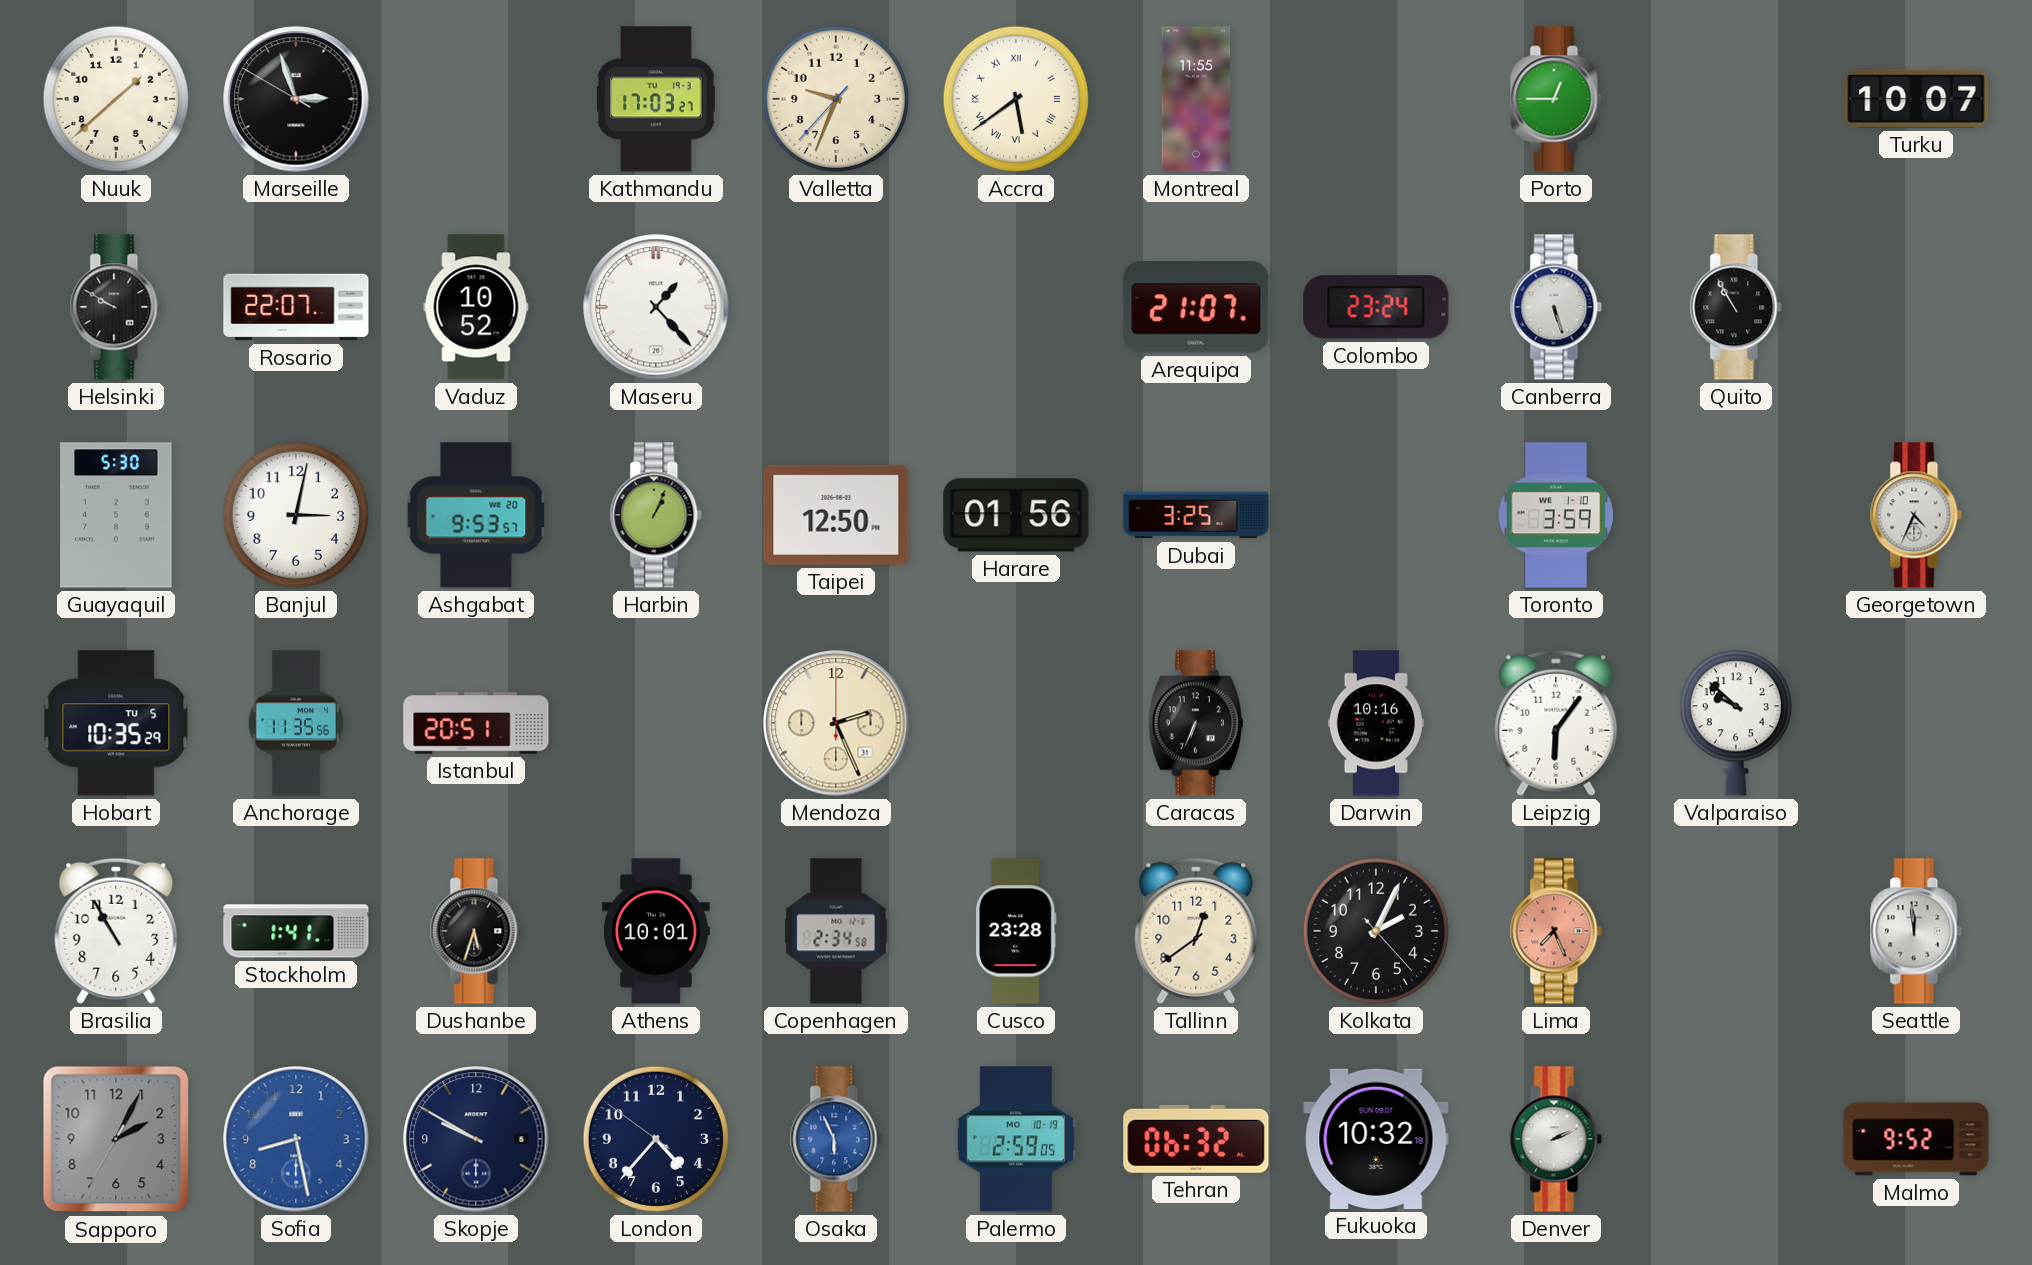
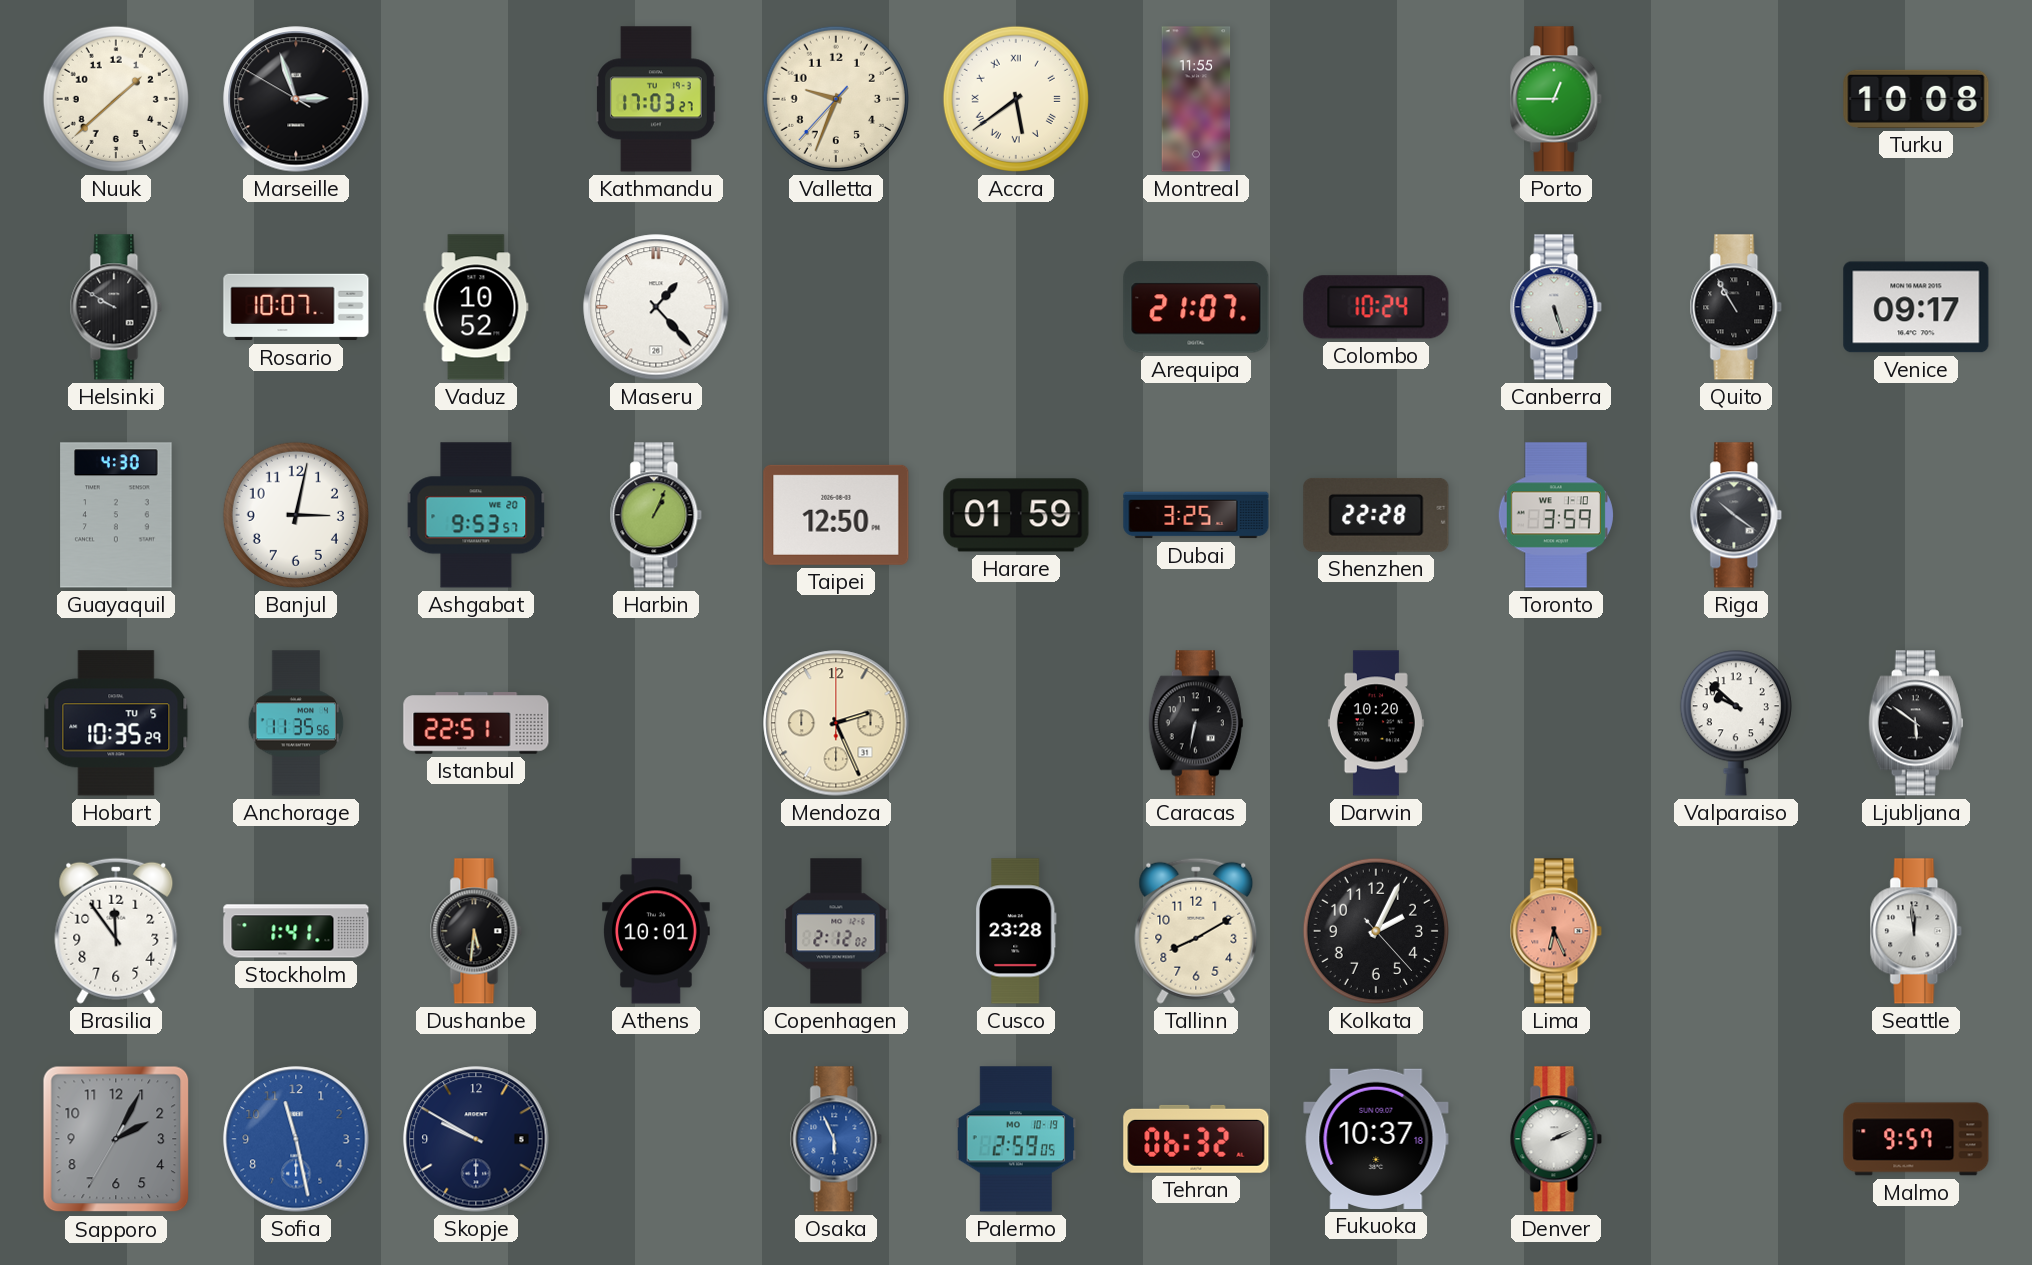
Turku: 10:07 -> 10:08
Rosario: 22:07 -> 10:07
Colombo: 23:24 -> 10:24
Venice: none -> 09:17
Guayaquil: 5:30 -> 4:30
Harare: 01:56 -> 01:59
Shenzhen: none -> 22:28
Riga: none -> 10:21
Georgetown: 4:34 -> none
Istanbul: 20:51 -> 22:51
Caracas: 6:34 -> 6:32
Darwin: 10:16 -> 10:20
Leipzig: 6:06 -> none
Ljubljana: none -> 5:51
Brasilia: 10:55 -> 11:54
Dushanbe: 5:33 -> 5:31
Copenhagen: 2:34 -> 2:12
Tallinn: 12:39 -> 8:10
Lima: 7:26 -> 6:26
Sofia: 8:28 -> 11:28
London: 4:36 -> none
Fukuoka: 10:32 -> 10:37
Malmo: 9:52 -> 9:57
